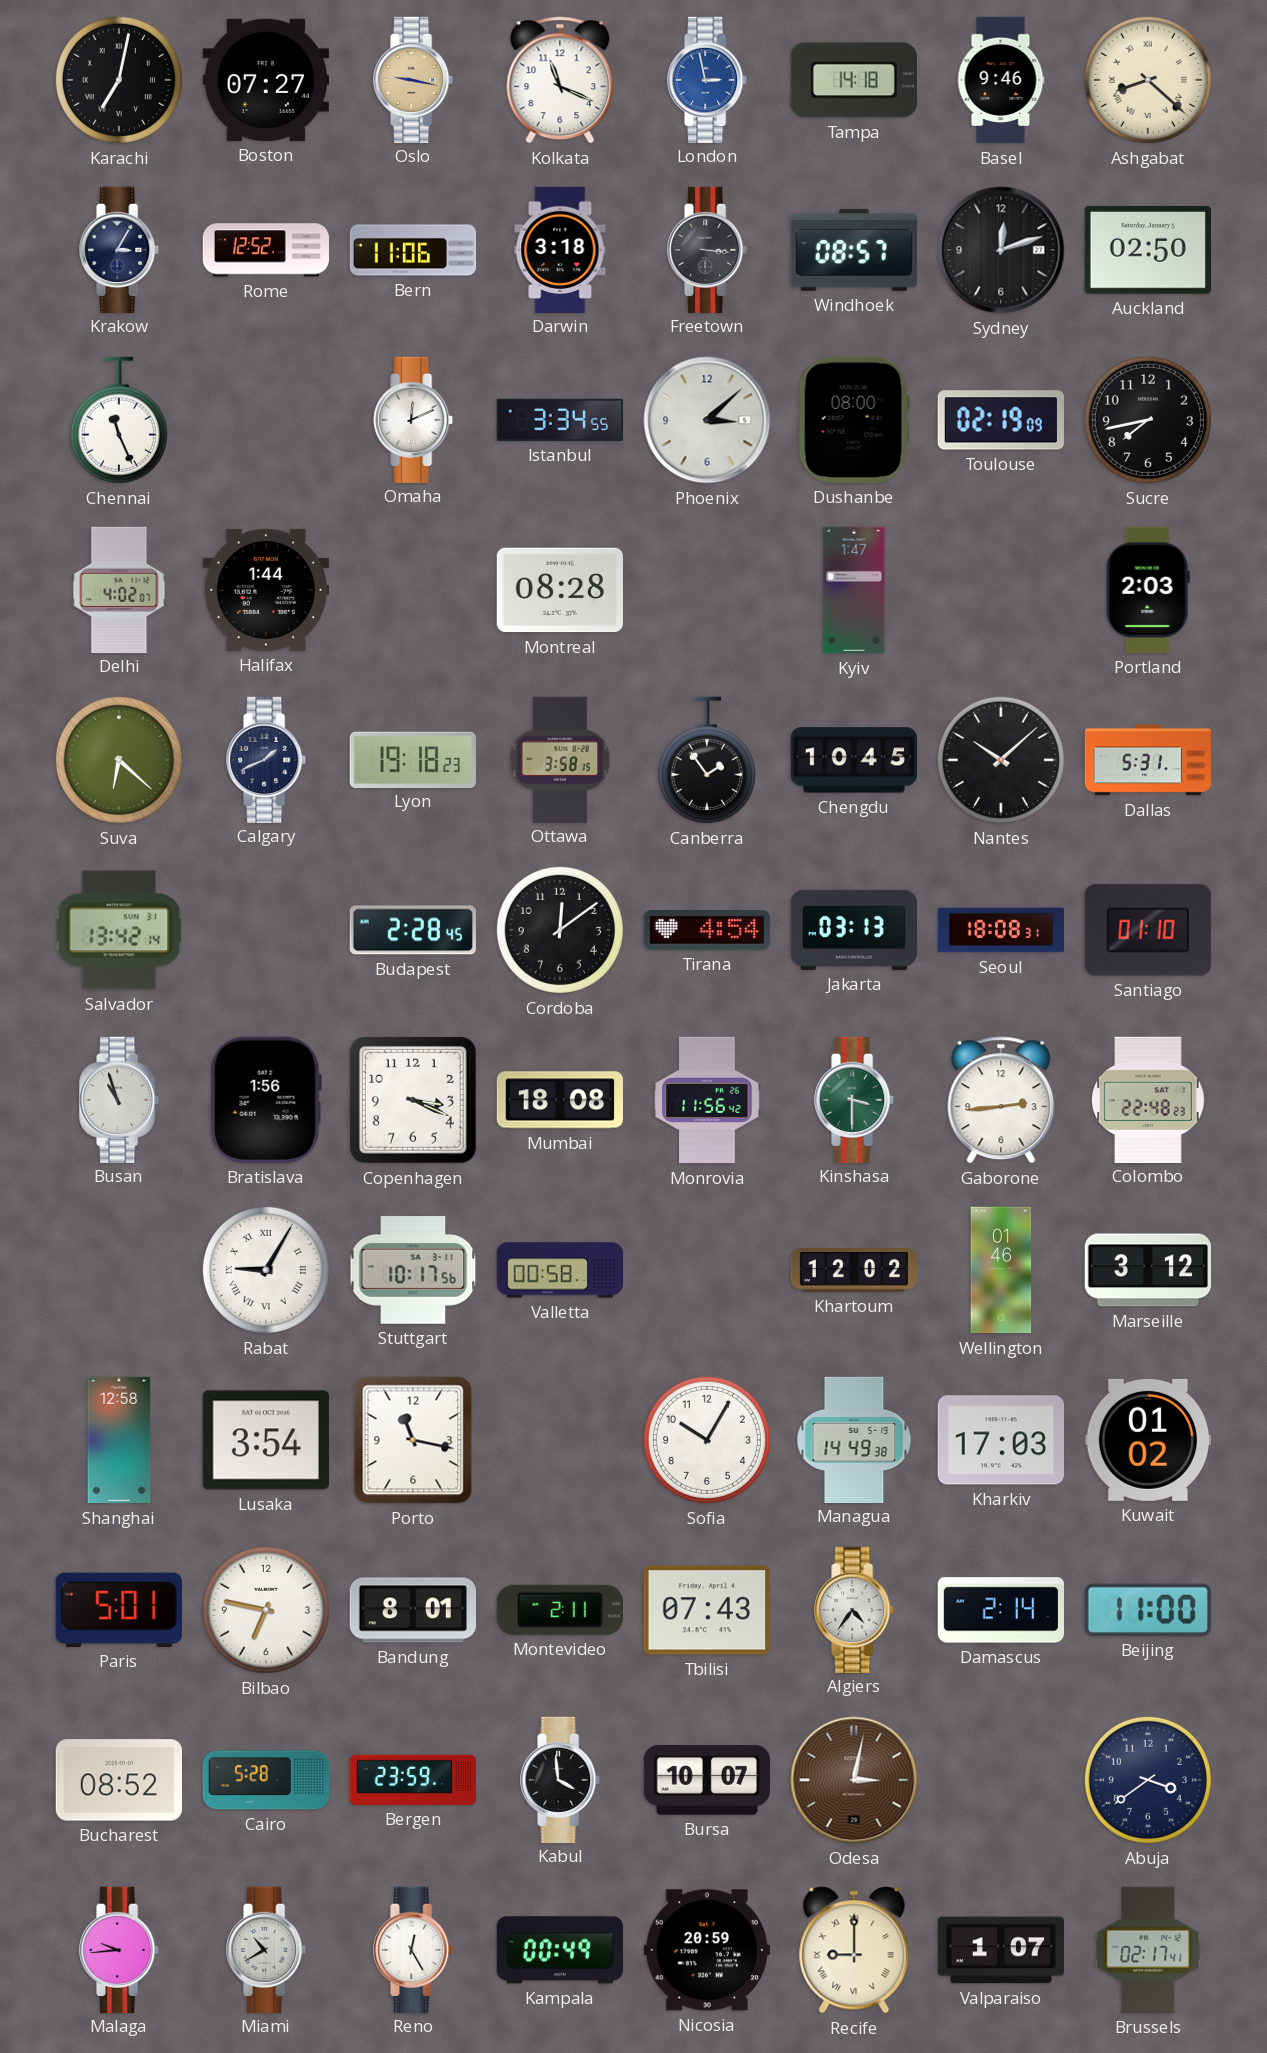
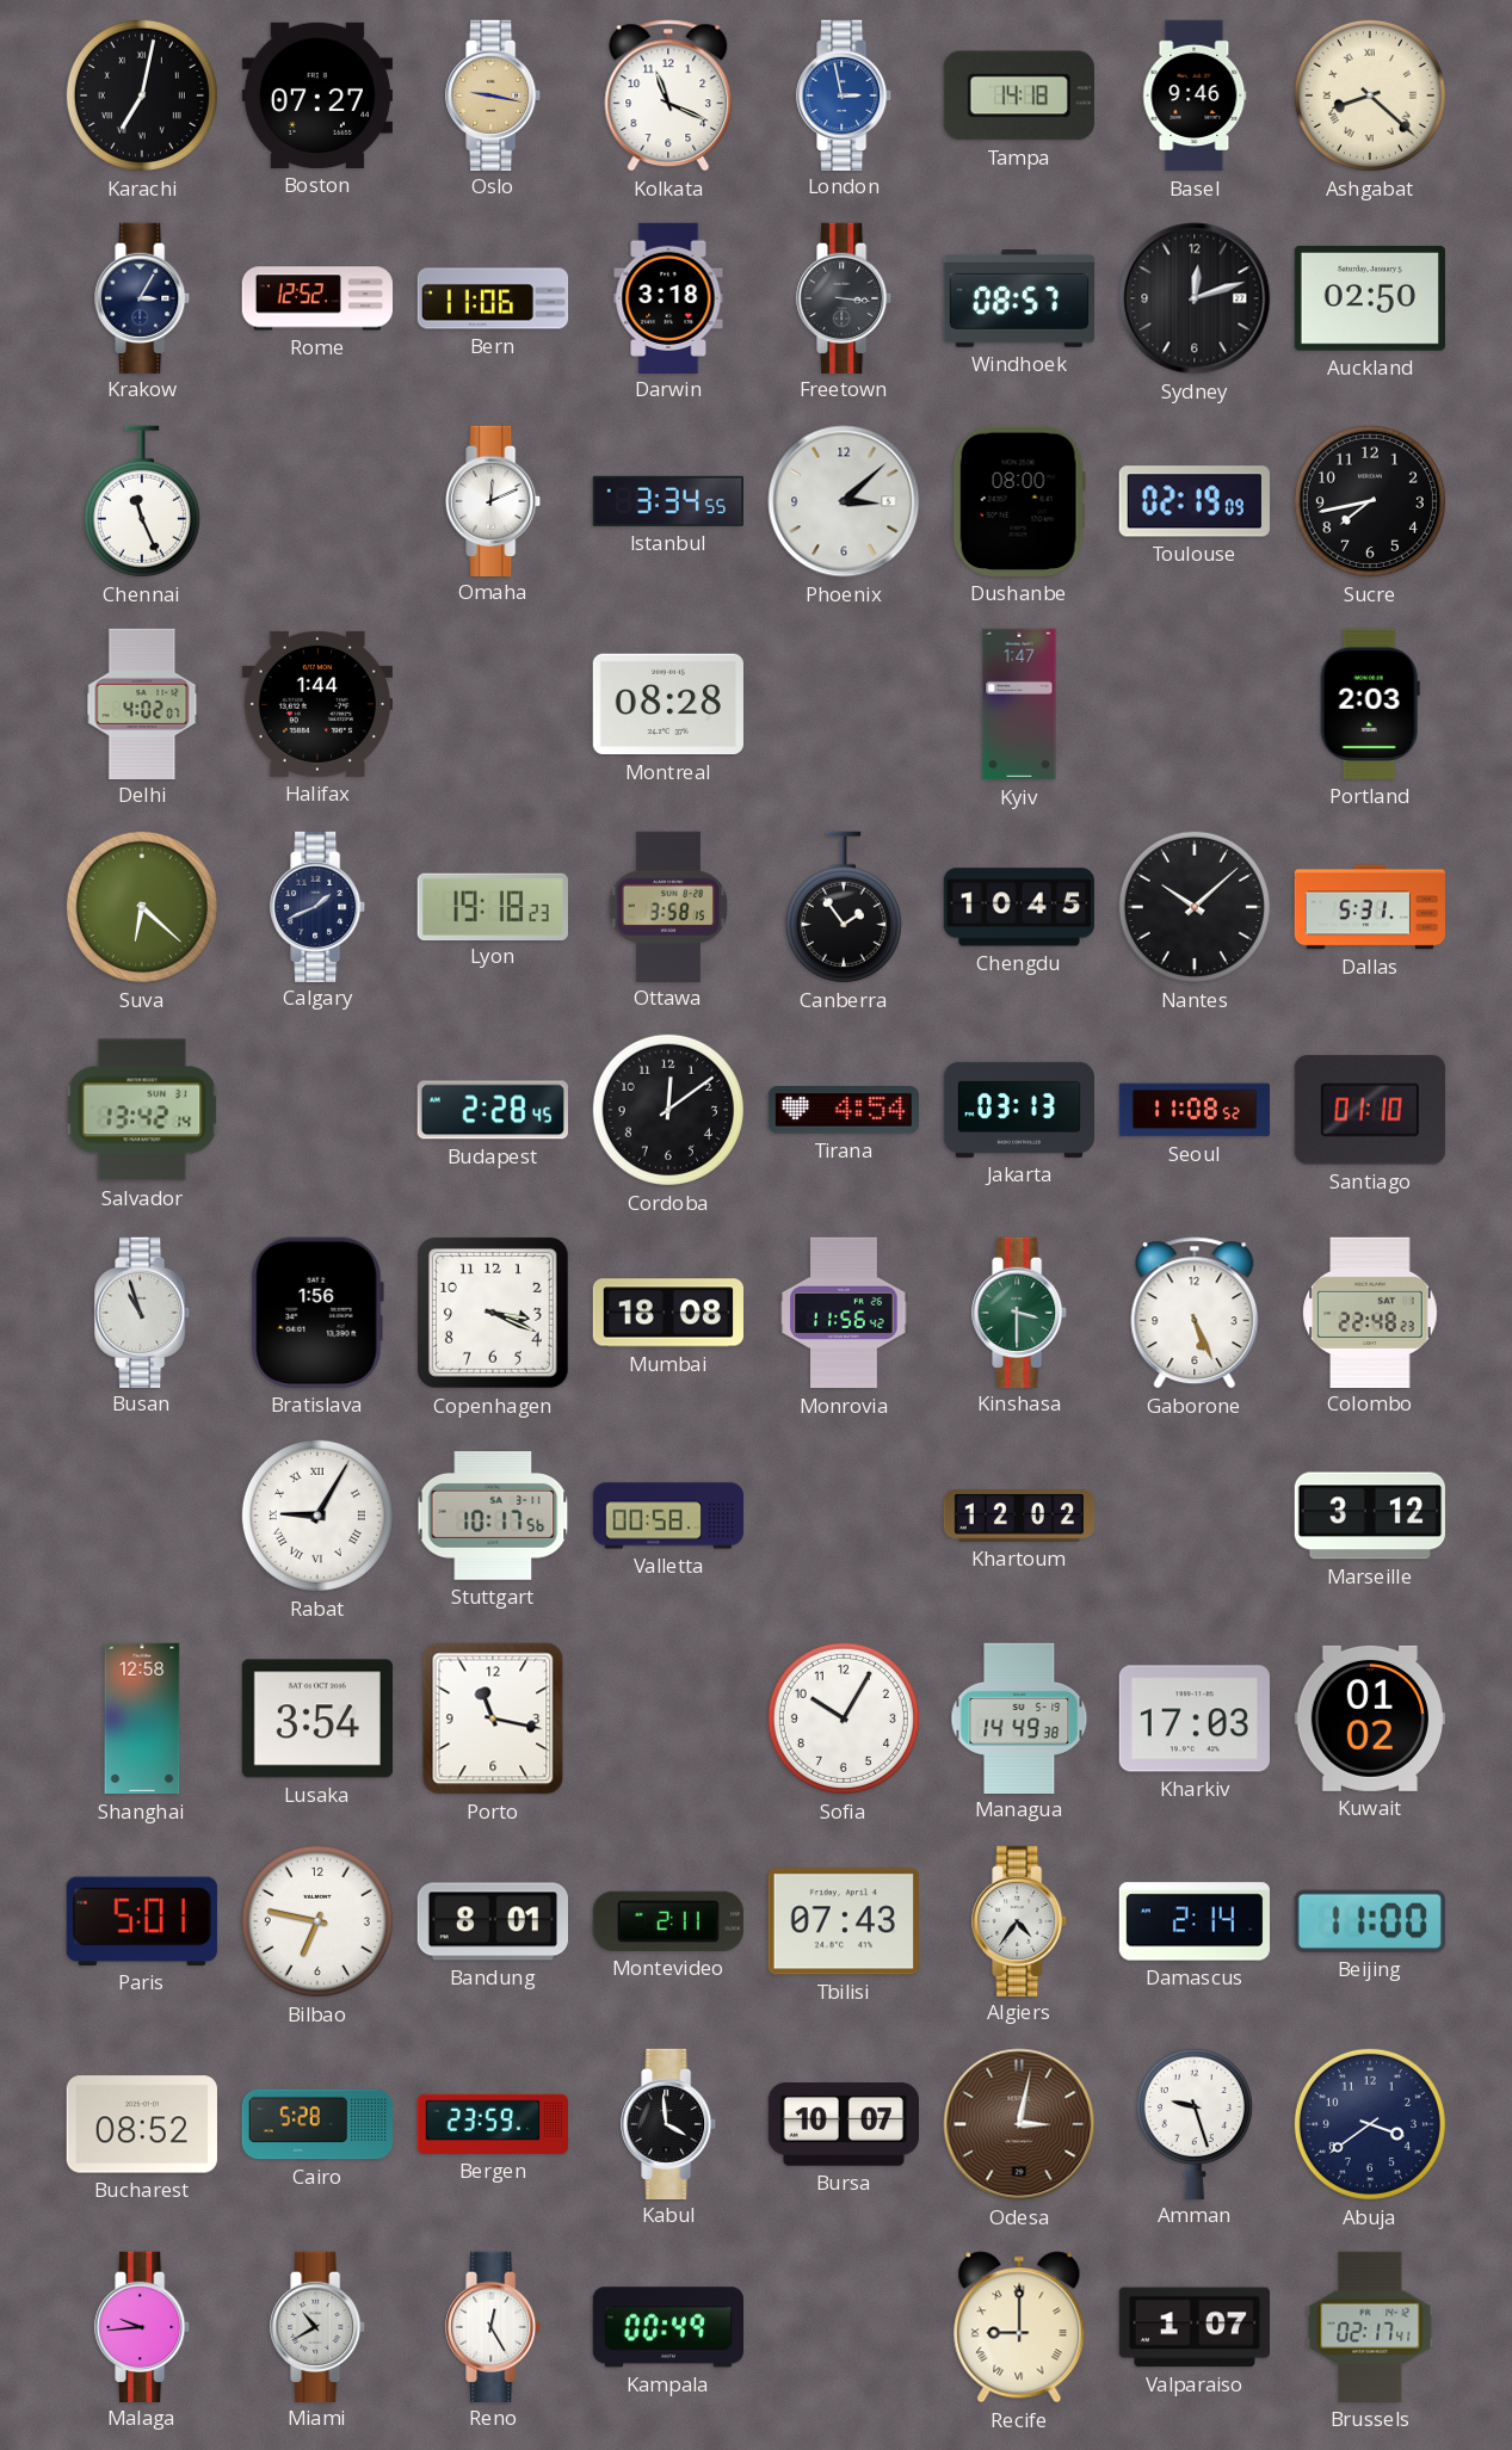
Seoul: 18:08 -> 11:08
Gaborone: 2:44 -> 5:26
Wellington: 01:46 -> none
Amman: none -> 9:27
Nicosia: 20:59 -> none
